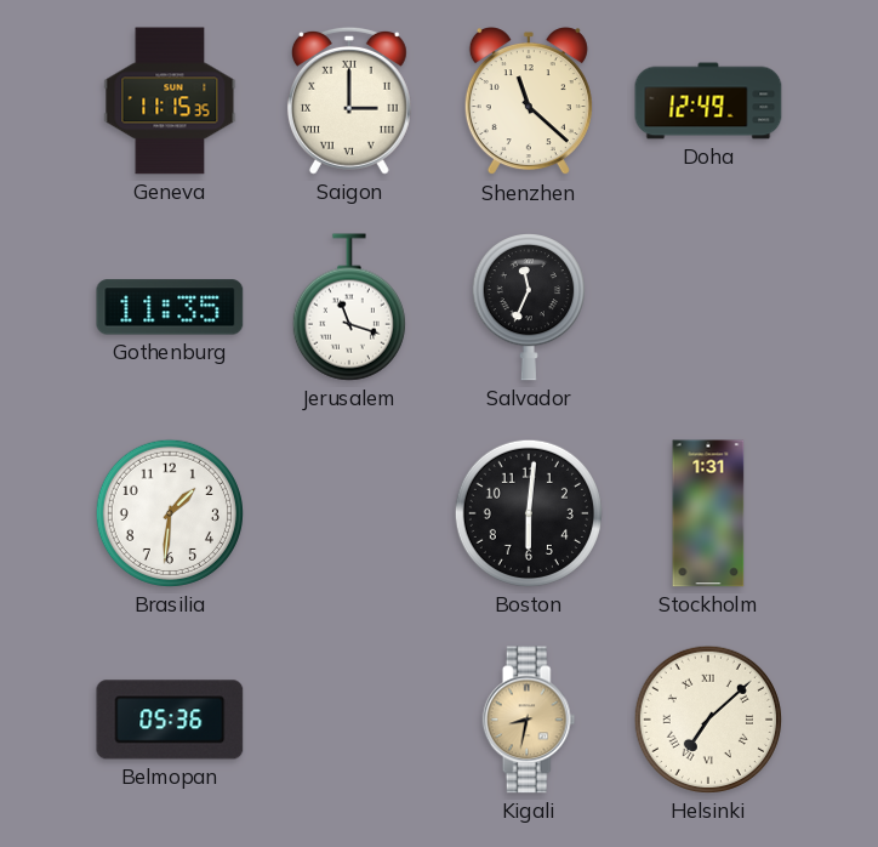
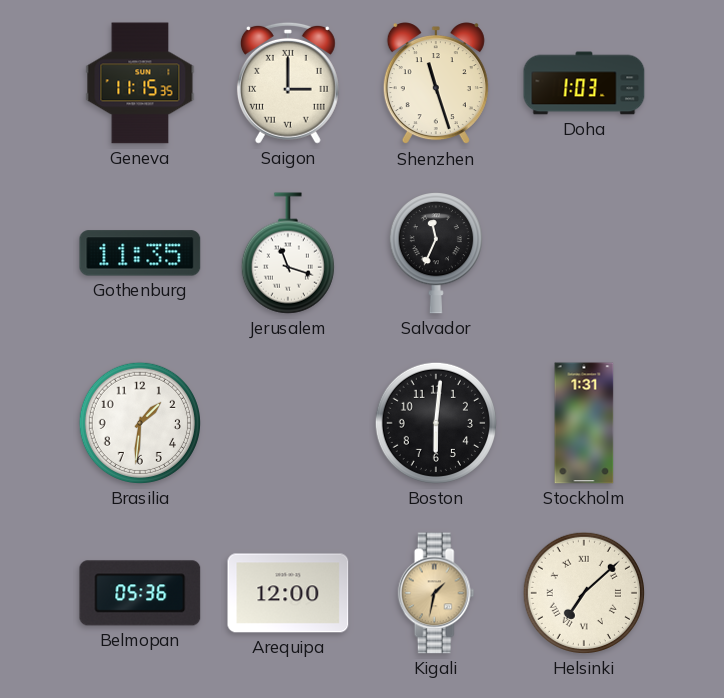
Shenzhen: 11:22 -> 11:27
Doha: 12:49 -> 1:03
Arequipa: none -> 12:00
Kigali: 8:32 -> 1:32
